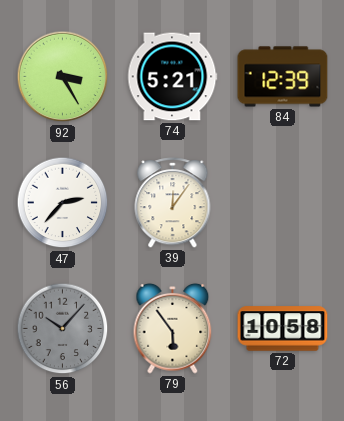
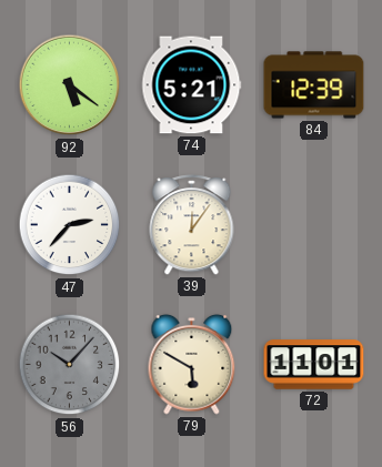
92: 3:25 -> 5:21
79: 5:54 -> 5:50
72: 10:58 -> 11:01
